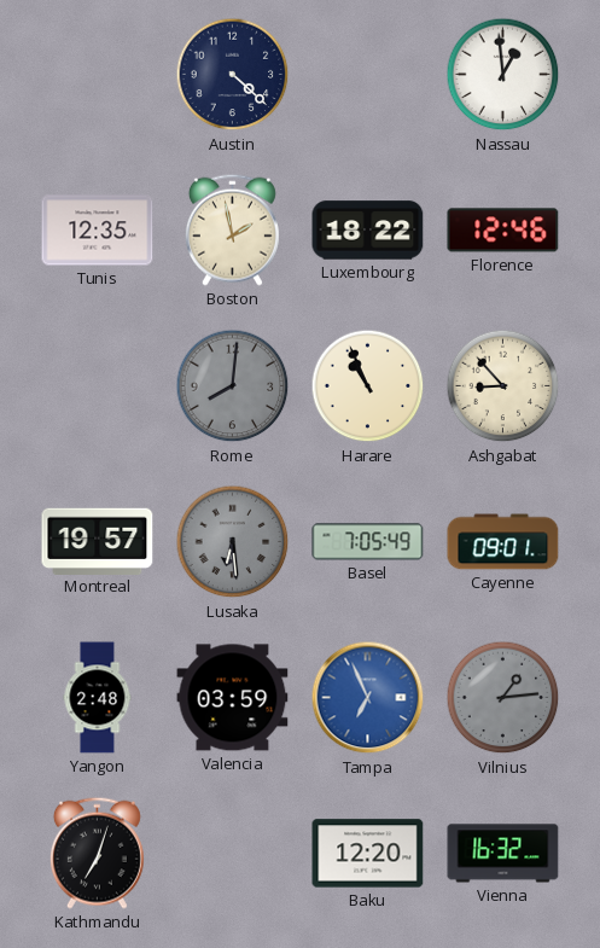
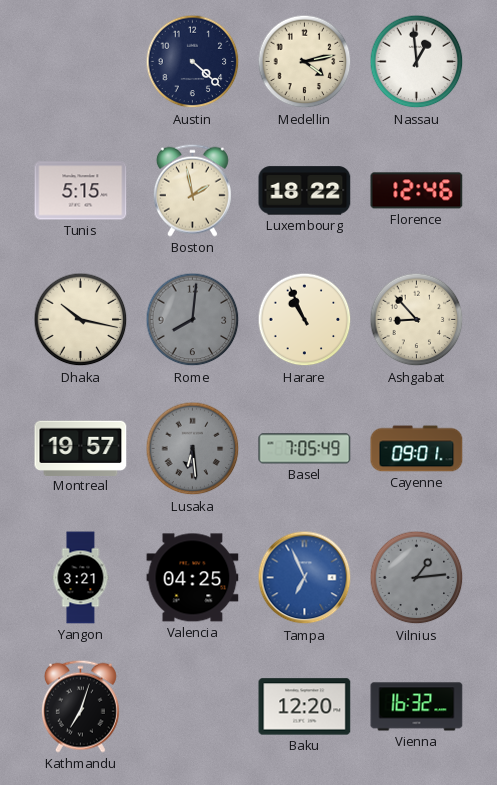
Medellin: none -> 4:13
Tunis: 12:35 -> 5:15
Dhaka: none -> 10:17
Yangon: 2:48 -> 3:21
Valencia: 03:59 -> 04:25
